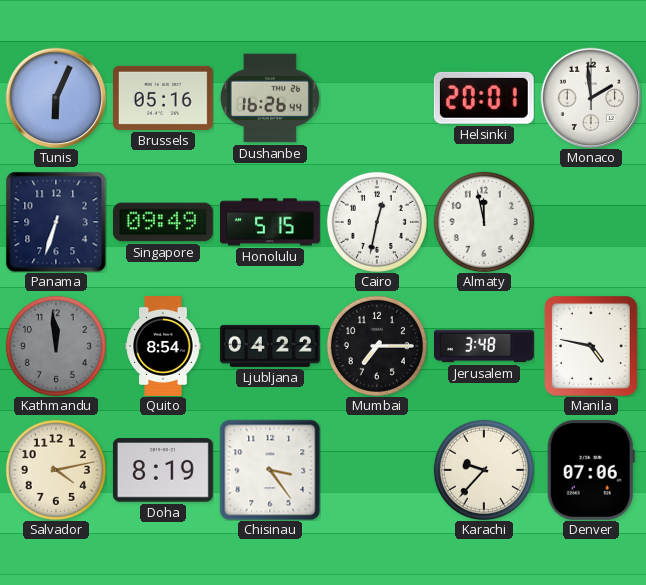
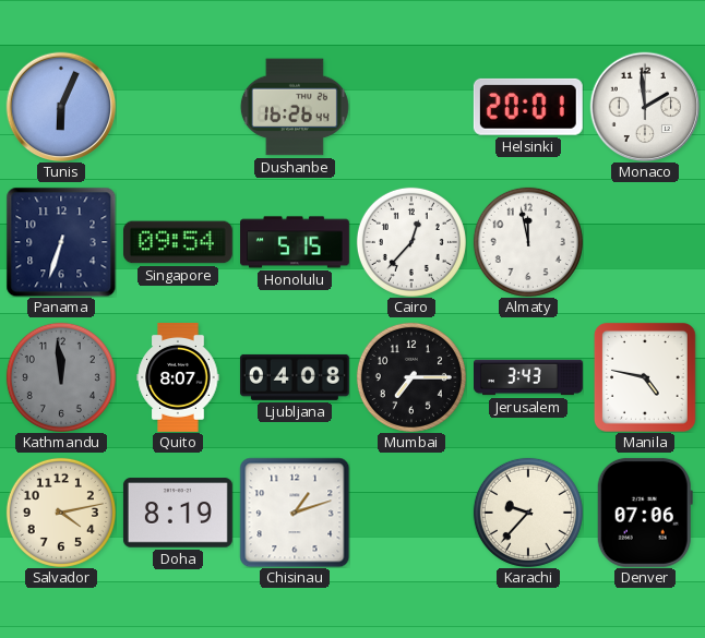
Brussels: 05:16 -> none
Singapore: 09:49 -> 09:54
Cairo: 12:32 -> 12:37
Quito: 8:54 -> 8:07
Ljubljana: 04:22 -> 04:08
Jerusalem: 3:48 -> 3:43
Chisinau: 3:24 -> 1:12
